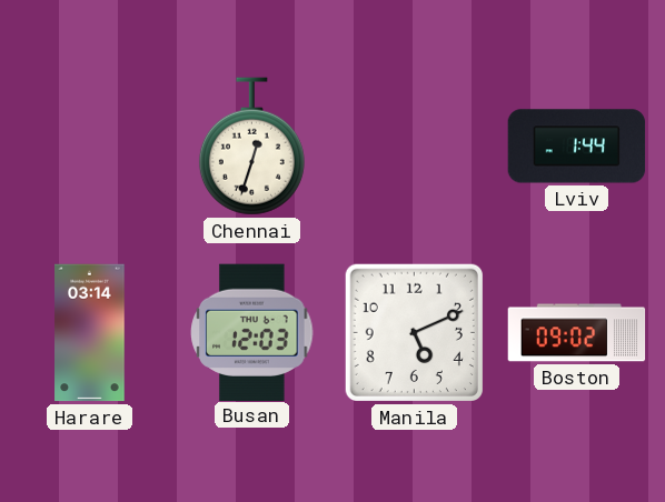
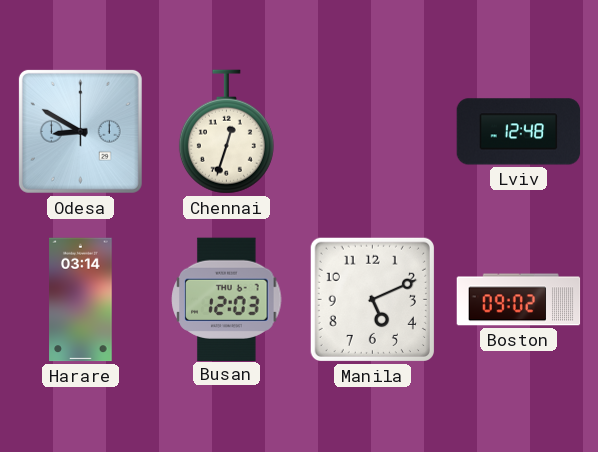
Odesa: none -> 8:50
Lviv: 1:44 -> 12:48
